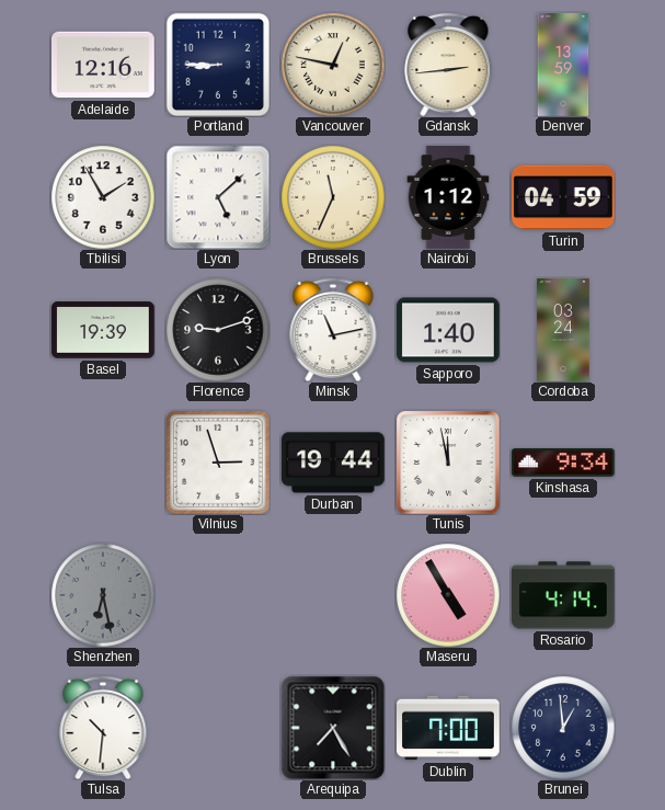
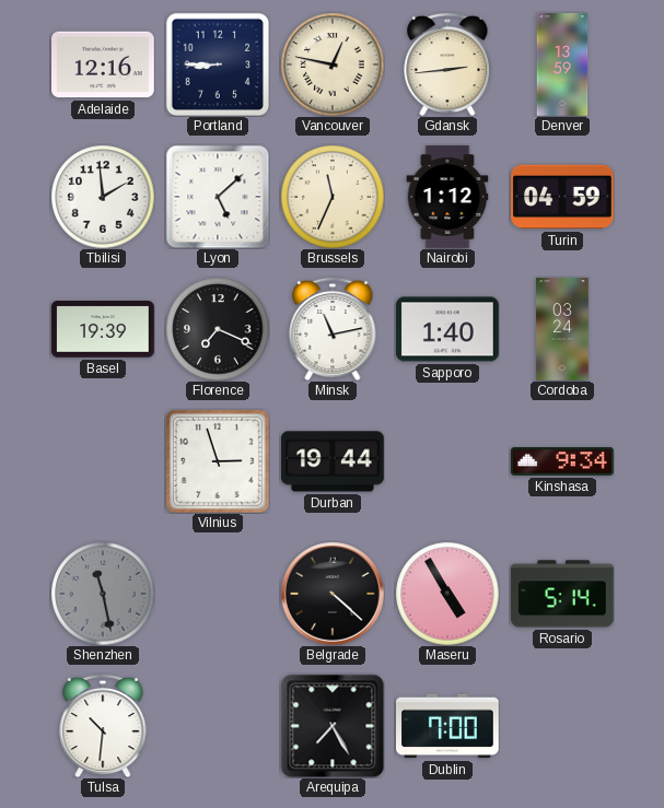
Tbilisi: 1:55 -> 1:59
Florence: 9:12 -> 7:19
Tunis: 11:58 -> none
Shenzhen: 6:28 -> 11:28
Belgrade: none -> 4:22
Rosario: 4:14 -> 5:14
Brunei: 12:59 -> none
